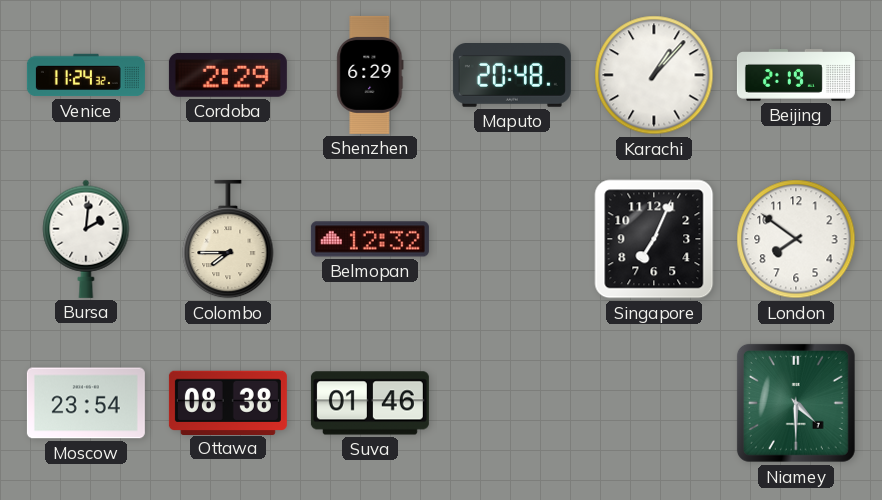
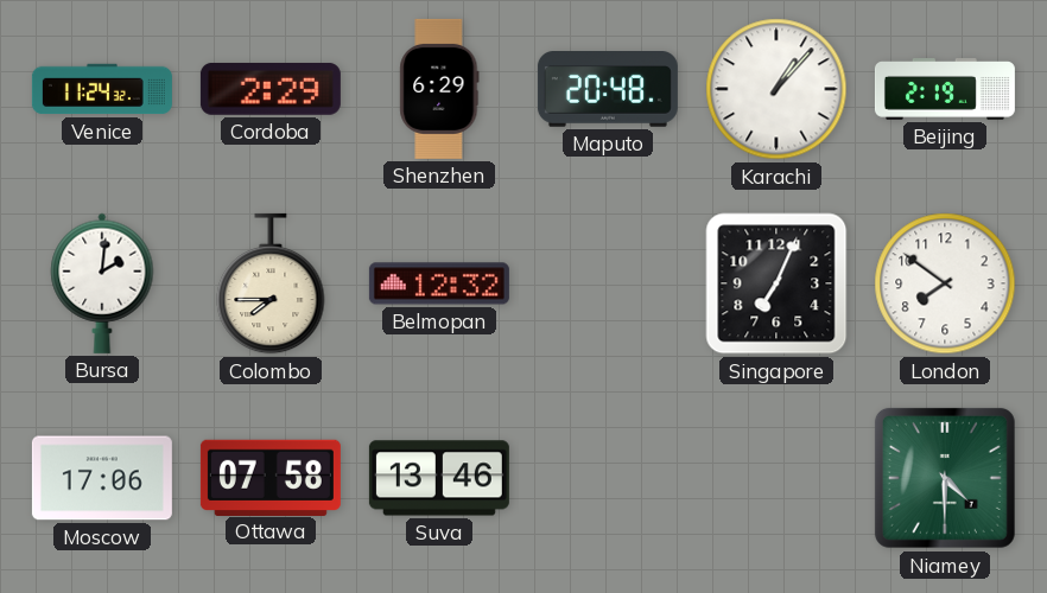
Moscow: 23:54 -> 17:06
Ottawa: 08:38 -> 07:58
Suva: 01:46 -> 13:46
